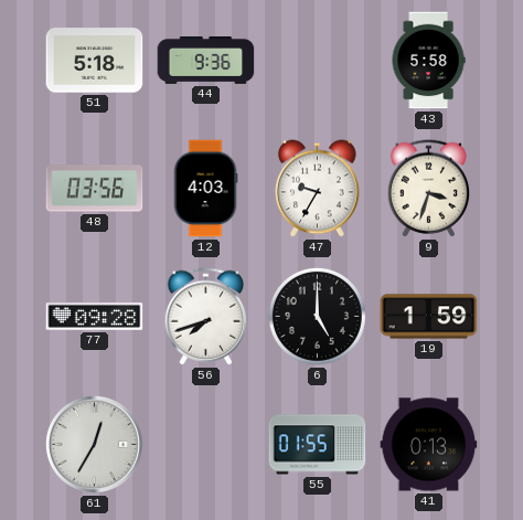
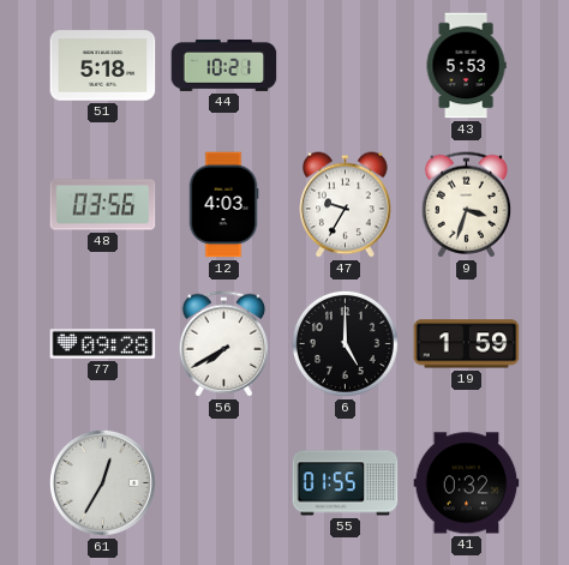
44: 9:36 -> 10:21
43: 5:58 -> 5:53
56: 7:42 -> 7:40
41: 0:13 -> 0:32
